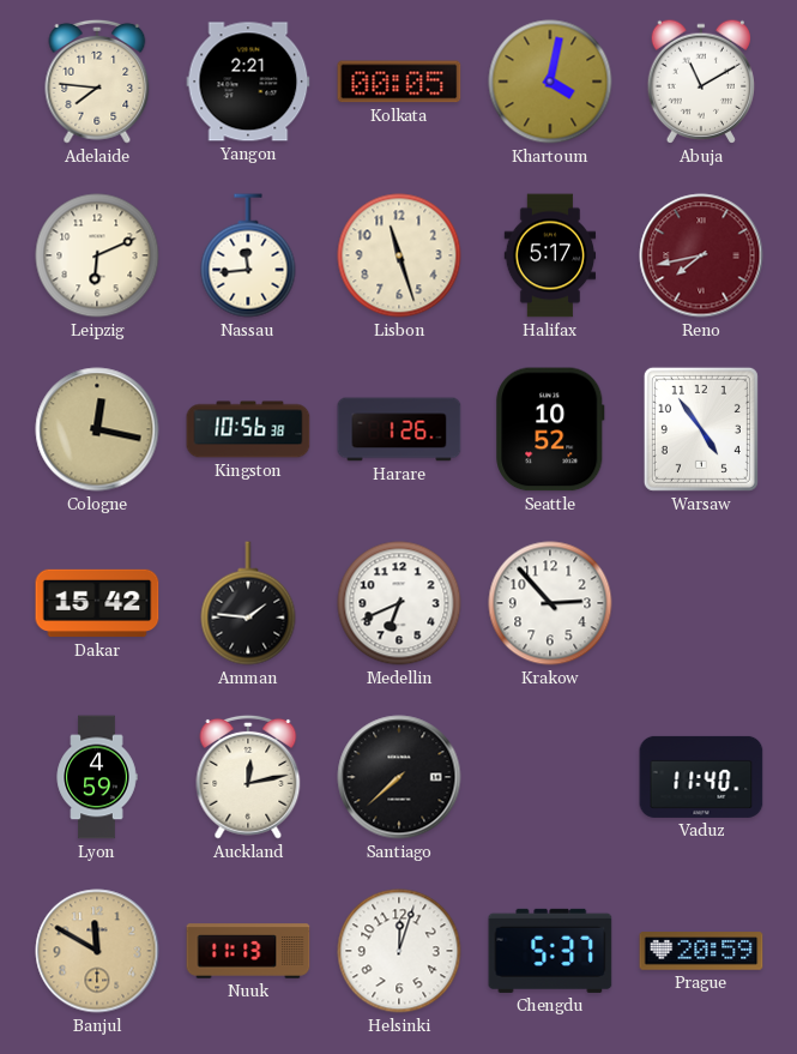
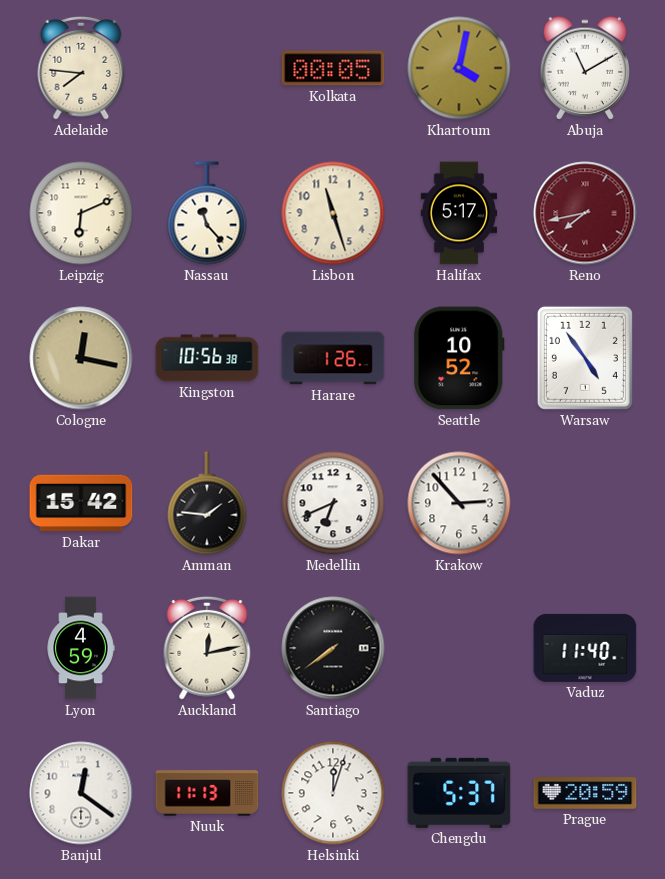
Yangon: 2:21 -> none
Nassau: 11:44 -> 11:23
Santiago: 7:38 -> 7:39
Banjul: 11:50 -> 12:21
Banjul dial: champagne -> white
